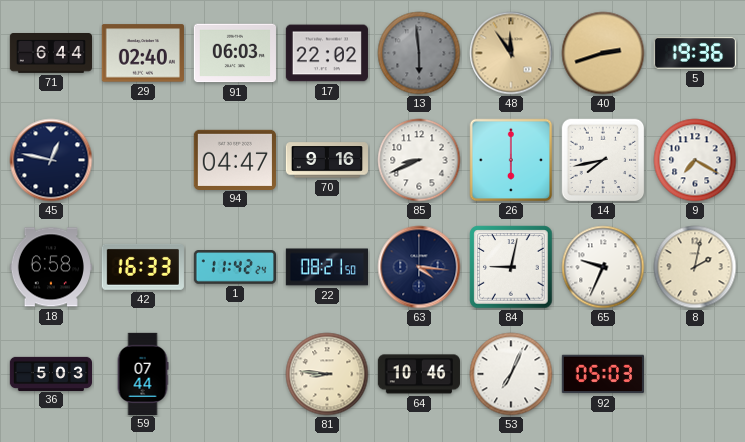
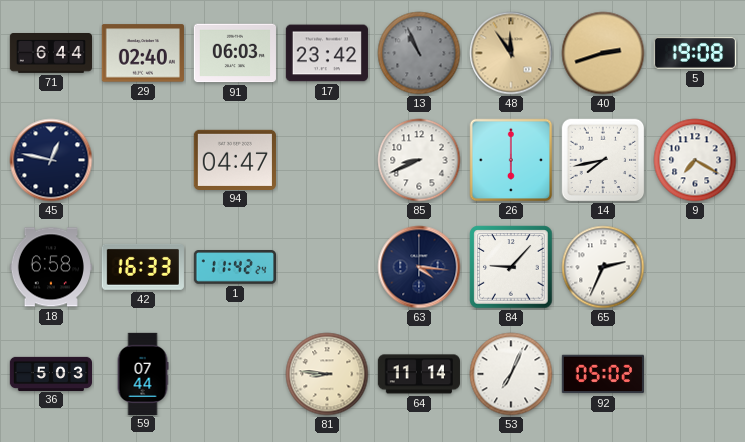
17: 22:02 -> 23:42
13: 5:59 -> 10:56
5: 19:36 -> 19:08
70: 9:16 -> none
22: 08:21 -> none
84: 9:02 -> 9:07
65: 9:34 -> 2:34
8: 2:02 -> none
64: 10:46 -> 11:14
92: 05:03 -> 05:02
